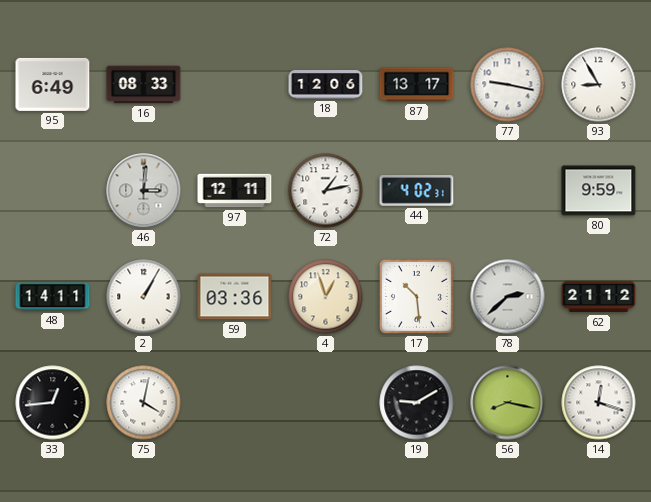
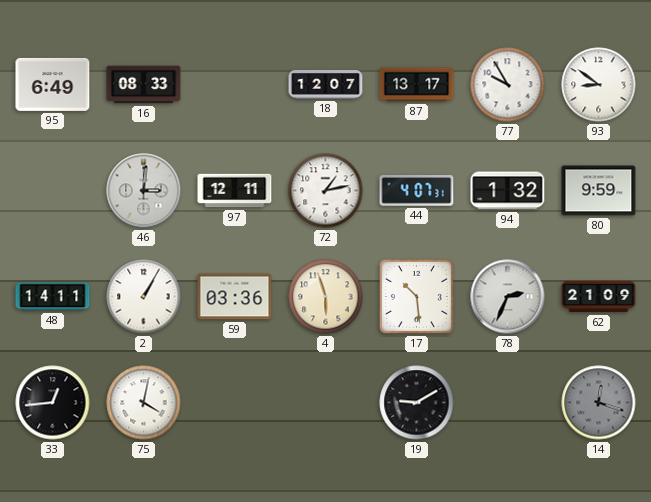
18: 12:06 -> 12:07
77: 9:17 -> 9:55
93: 8:55 -> 8:51
44: 4:02 -> 4:07
94: none -> 1:32
4: 12:57 -> 5:57
78: 2:38 -> 2:34
62: 21:12 -> 21:09
56: 8:17 -> none
14 dial: white -> grey
